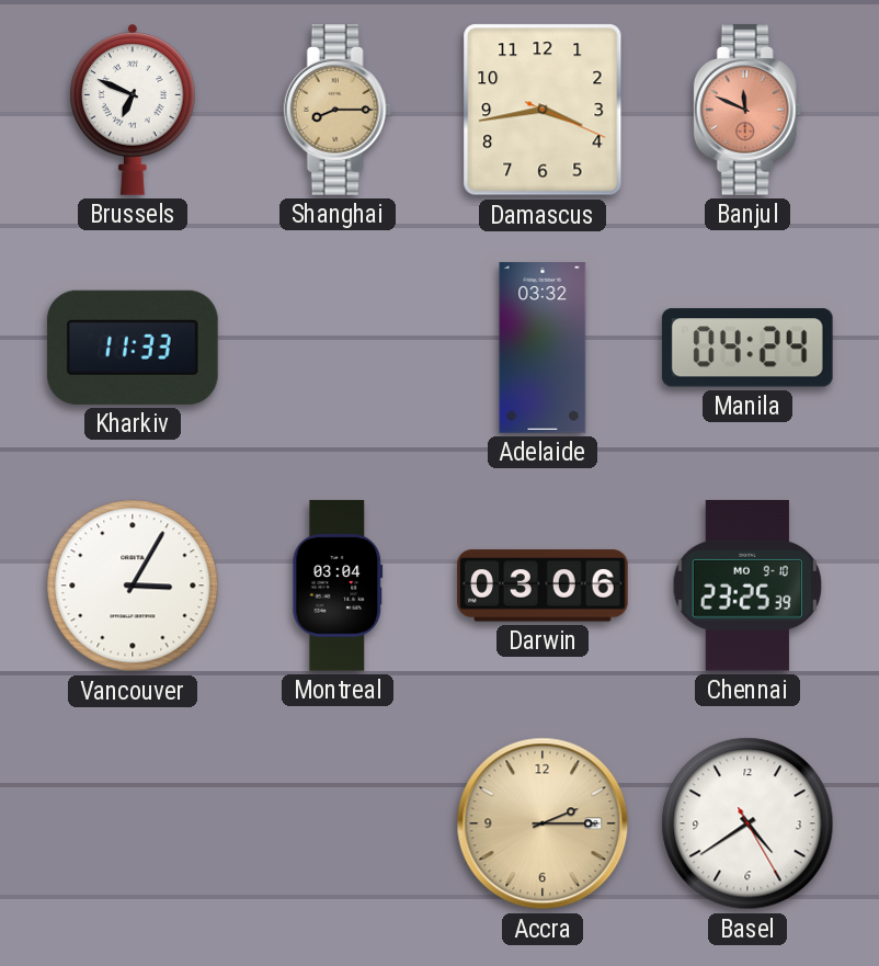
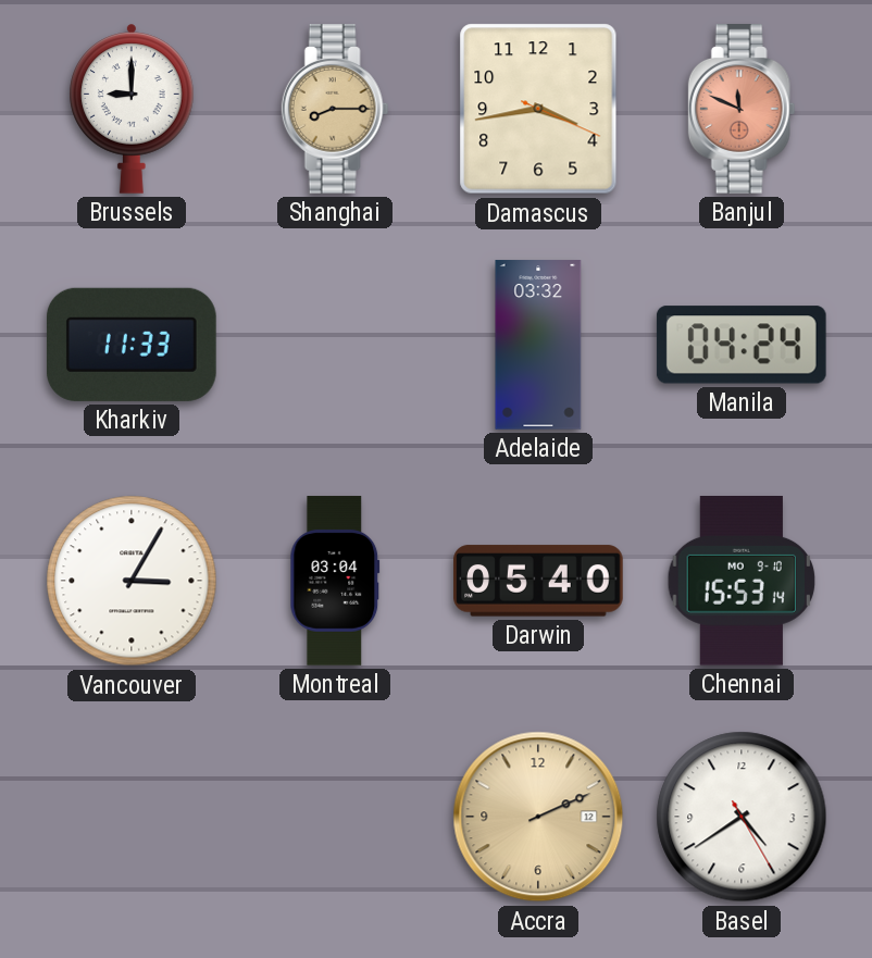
Brussels: 6:49 -> 9:00
Darwin: 03:06 -> 05:40
Chennai: 23:25 -> 15:53
Accra: 2:15 -> 2:11
